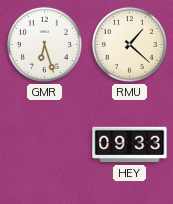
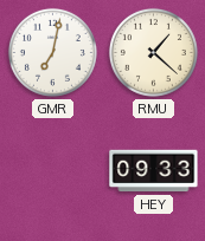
GMR: 6:27 -> 7:02
